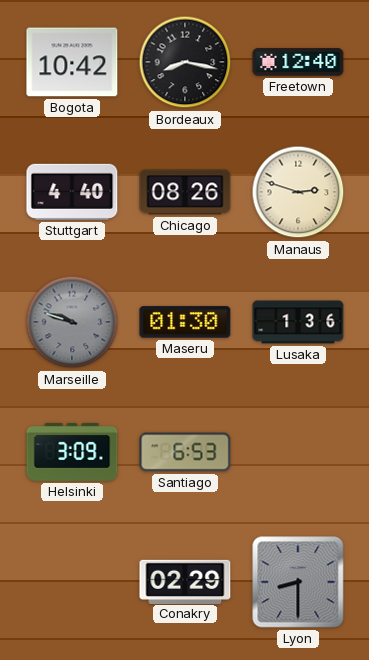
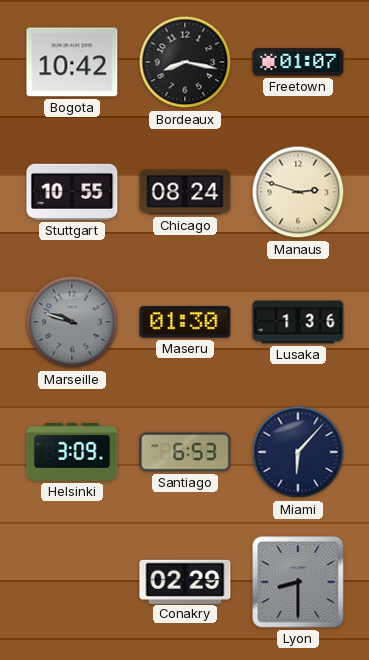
Freetown: 12:40 -> 01:07
Stuttgart: 4:40 -> 10:55
Chicago: 08:26 -> 08:24
Miami: none -> 6:07
